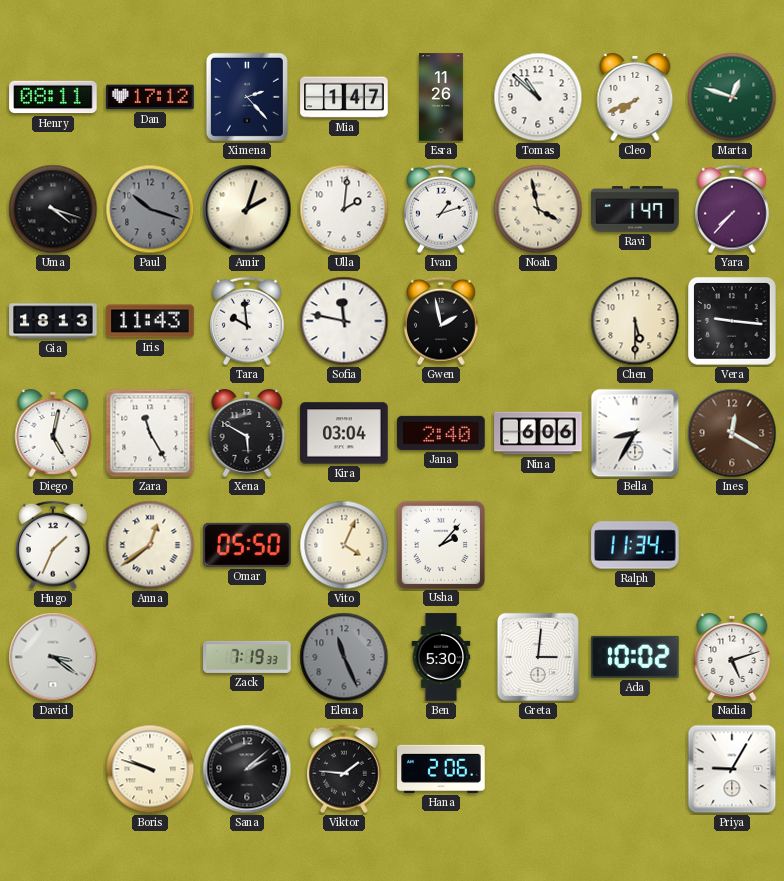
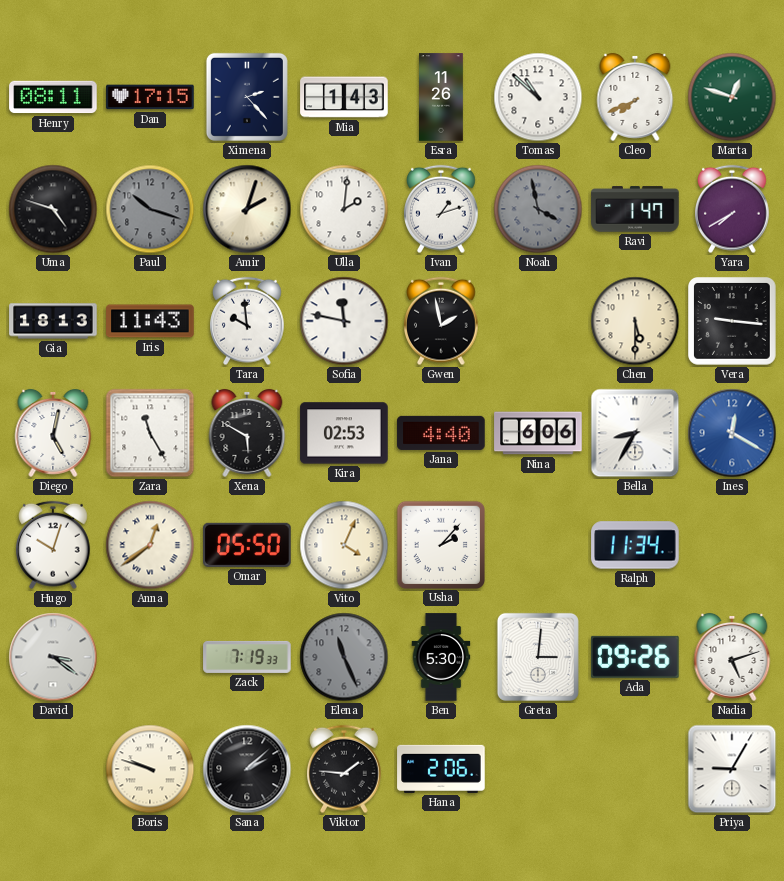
Dan: 17:12 -> 17:15
Mia: 1:47 -> 1:43
Uma: 4:18 -> 4:48
Noah dial: cream -> grey
Yara: 7:37 -> 7:40
Kira: 03:04 -> 02:53
Jana: 2:40 -> 4:40
Ines dial: brown -> blue
Hugo: 1:34 -> 10:03
Ada: 10:02 -> 09:26
